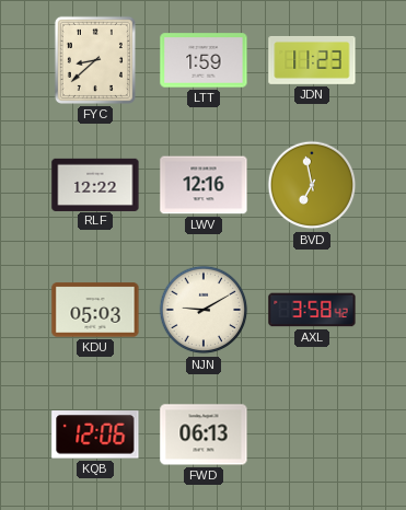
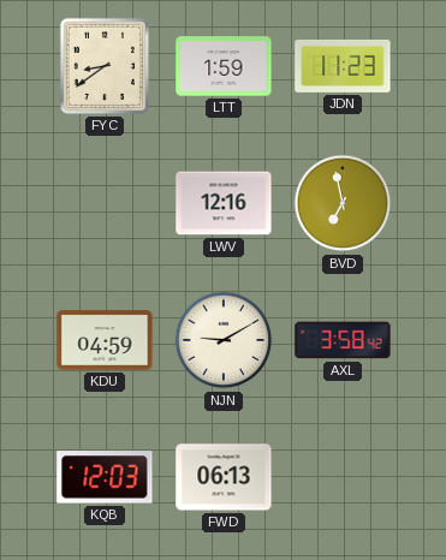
FYC: 8:38 -> 8:39
RLF: 12:22 -> none
KDU: 05:03 -> 04:59
KQB: 12:06 -> 12:03
